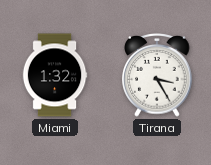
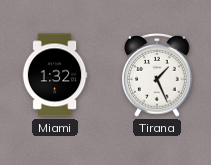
Tirana: 3:25 -> 1:26
